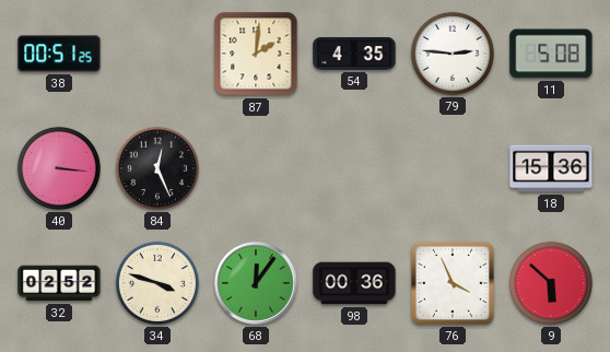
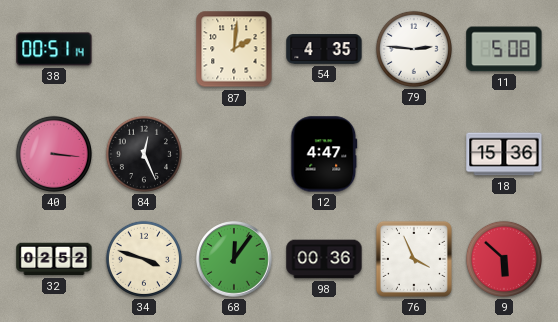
38: 00:51:25 -> 00:51:14
12: none -> 4:47
